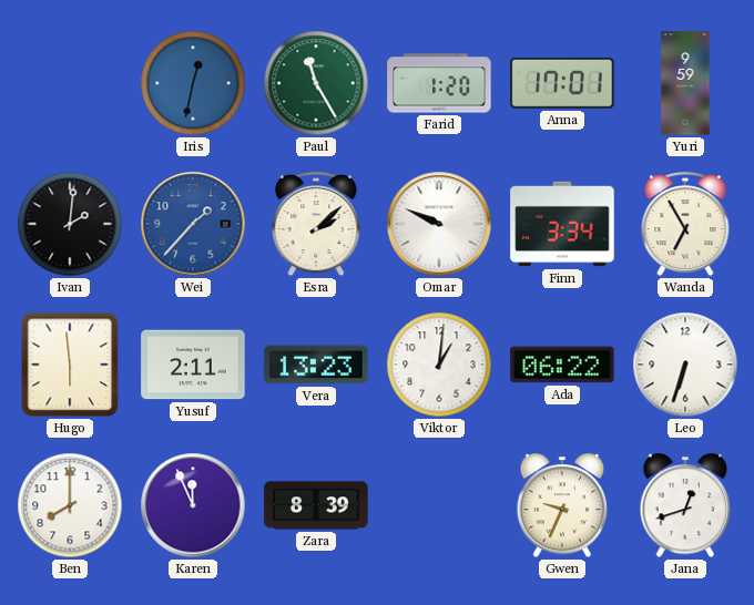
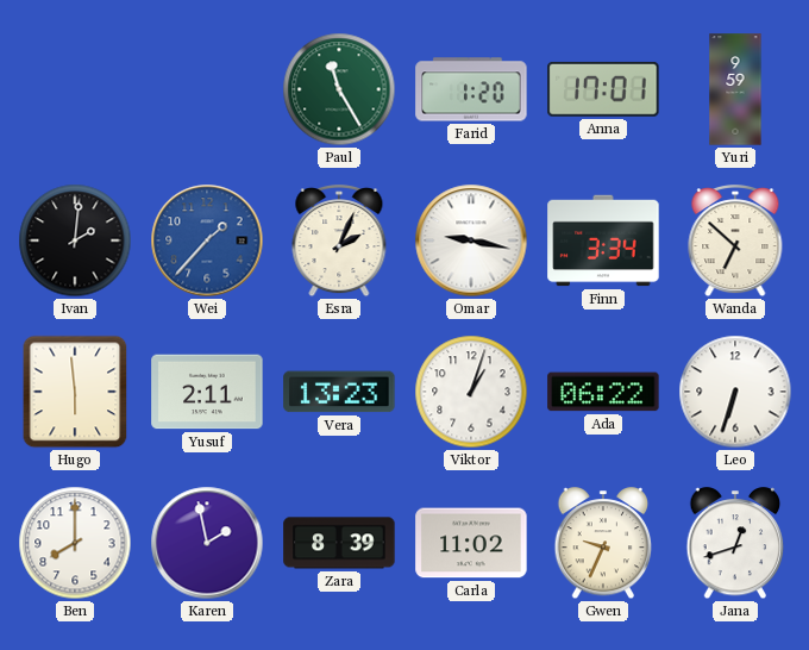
Iris: 12:32 -> none
Esra: 2:08 -> 2:04
Omar: 9:49 -> 9:17
Wanda: 6:55 -> 6:52
Viktor: 1:01 -> 1:03
Karen: 11:56 -> 1:58
Carla: none -> 11:02
